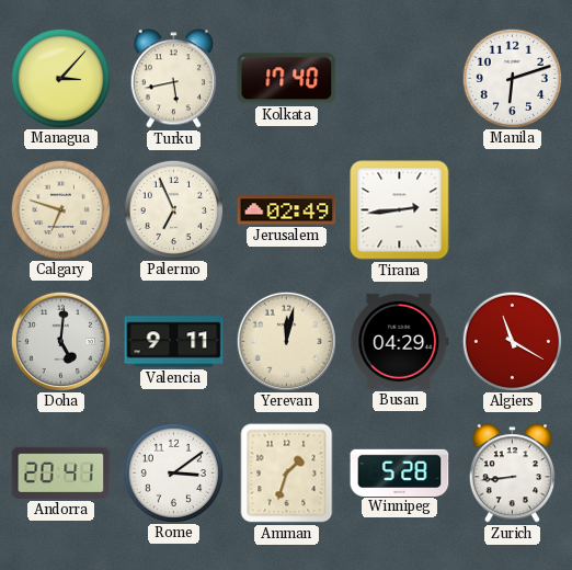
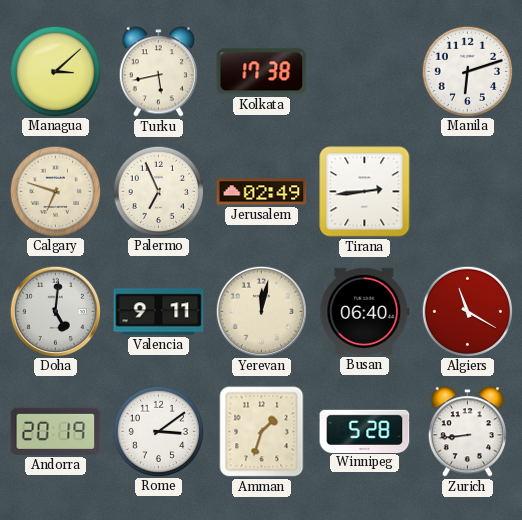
Managua: 3:07 -> 3:08
Kolkata: 17:40 -> 17:38
Busan: 04:29 -> 06:40
Andorra: 20:41 -> 20:19
